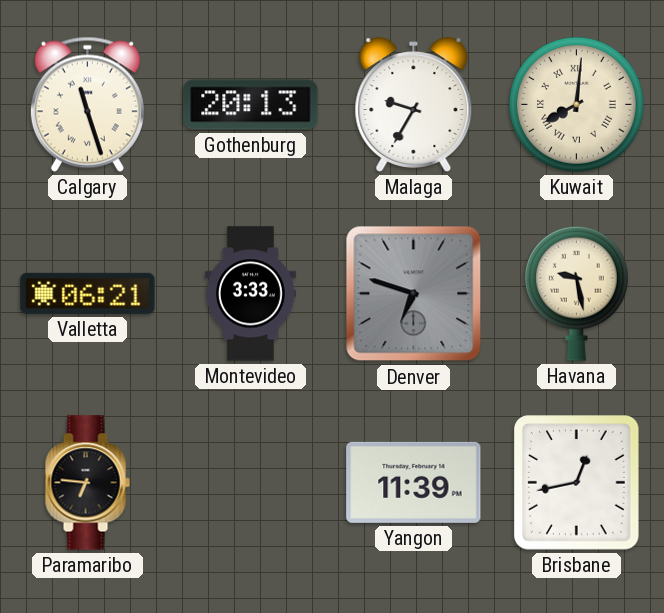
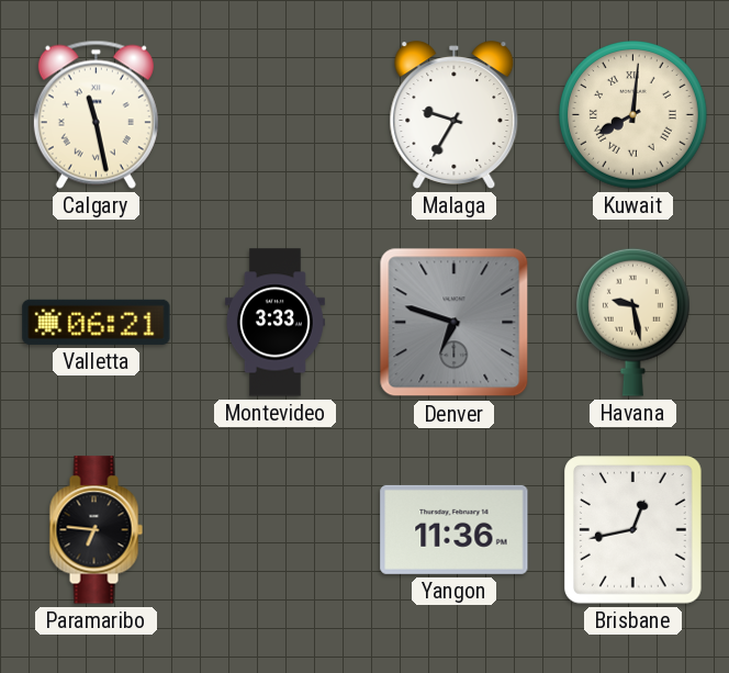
Calgary: 11:27 -> 11:28
Gothenburg: 20:13 -> none
Yangon: 11:39 -> 11:36
